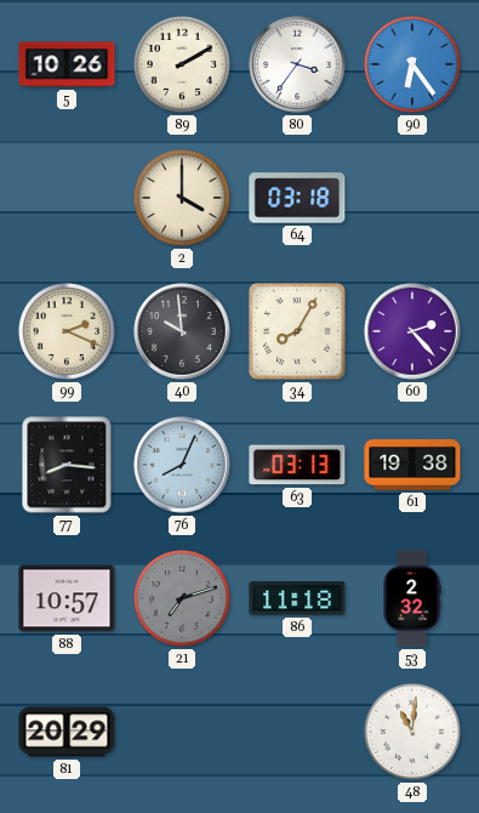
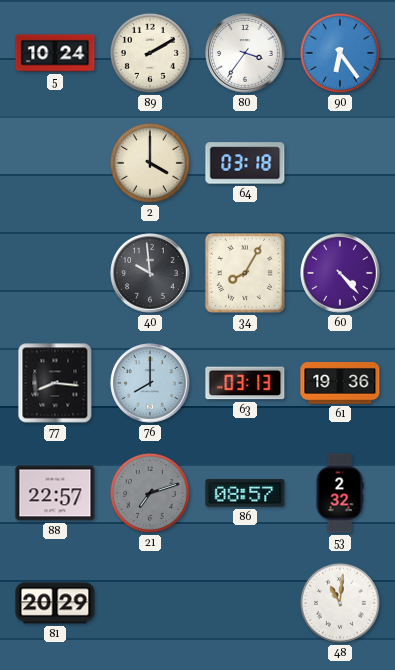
5: 10:26 -> 10:24
99: 2:19 -> none
60: 2:23 -> 4:23
76: 8:04 -> 8:00
61: 19:38 -> 19:36
88: 10:57 -> 22:57
86: 11:18 -> 08:57
